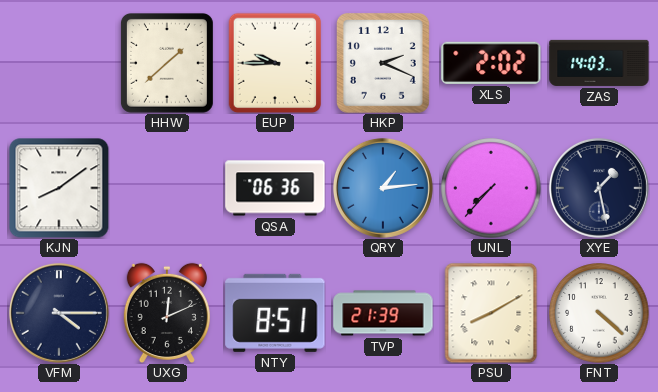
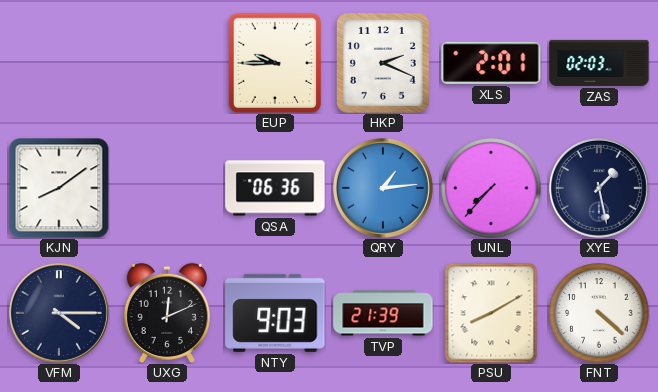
HHW: 1:38 -> none
XLS: 2:02 -> 2:01
ZAS: 14:03 -> 02:03
NTY: 8:51 -> 9:03
